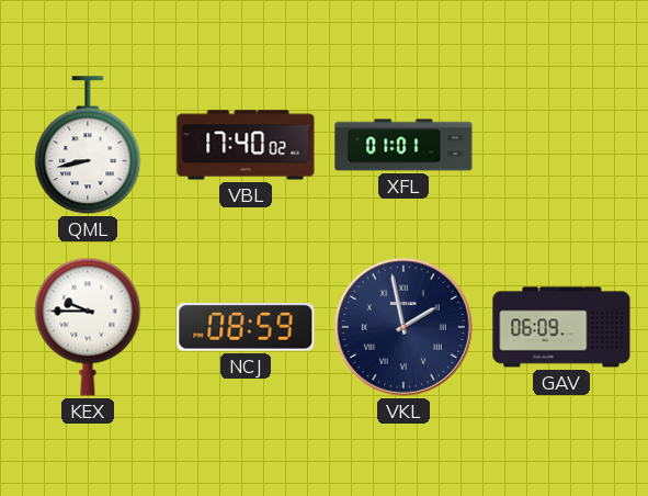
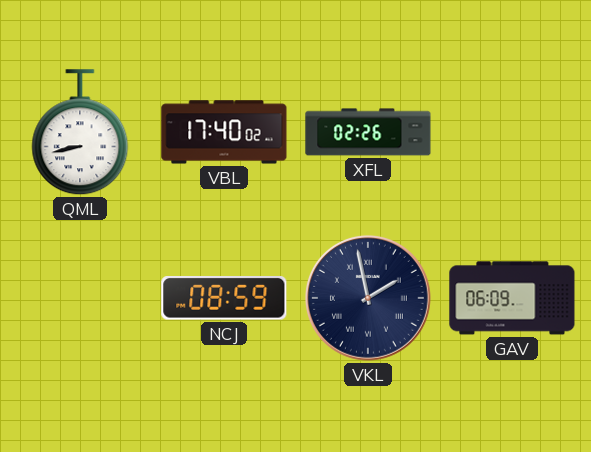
XFL: 01:01 -> 02:26
KEX: 9:45 -> none
